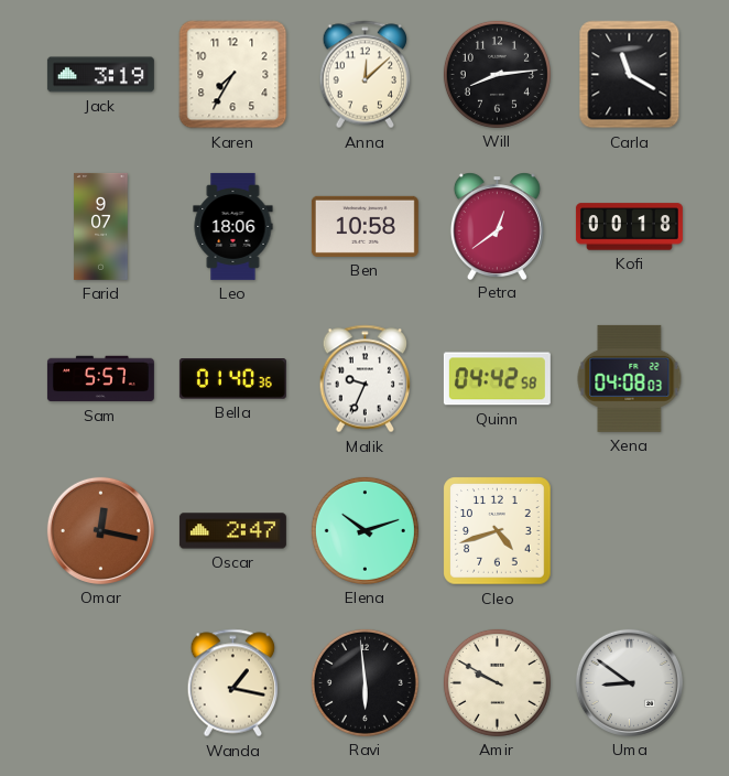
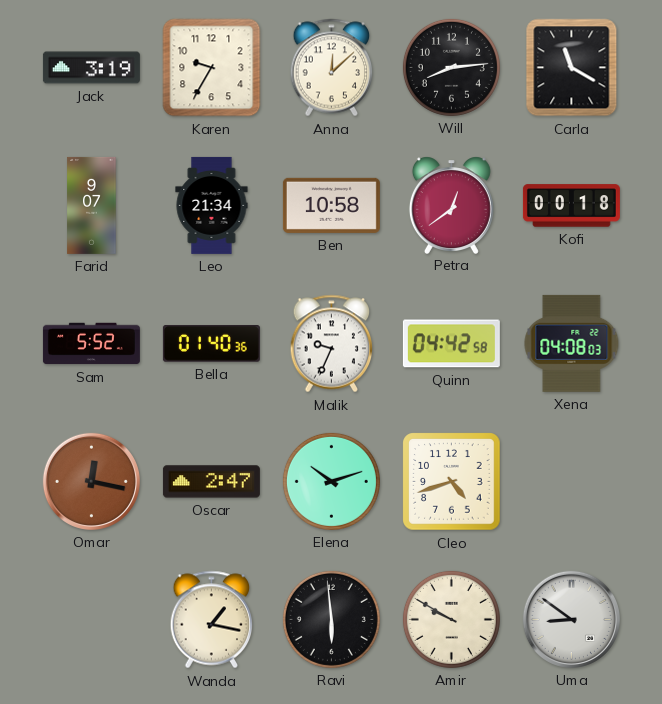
Karen: 7:35 -> 9:35
Leo: 18:06 -> 21:34
Sam: 5:57 -> 5:52
